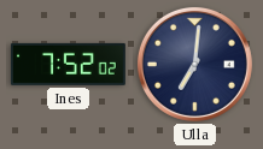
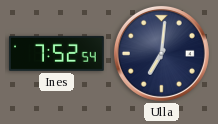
Ines: 7:52:02 -> 7:52:54
